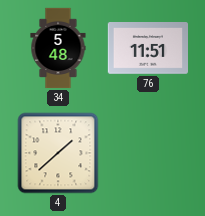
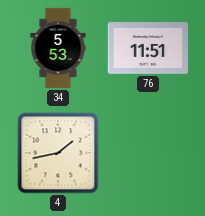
34: 5:48 -> 5:53
4: 1:38 -> 1:43
